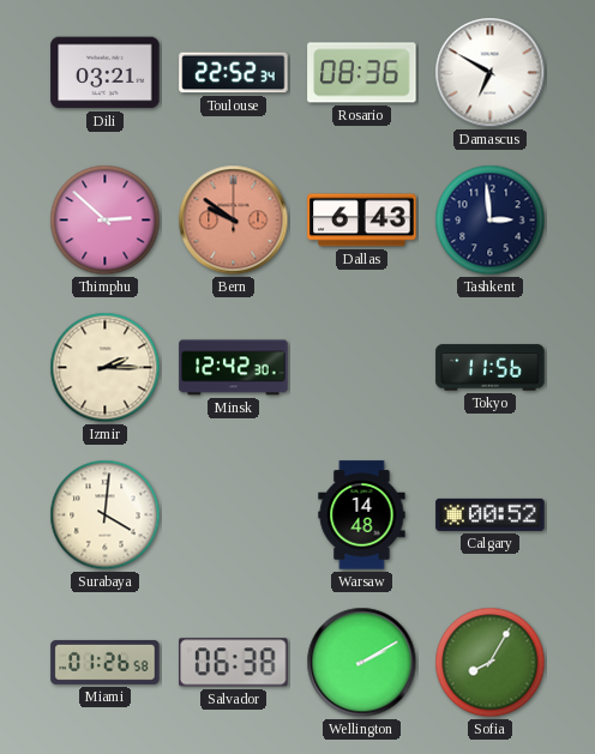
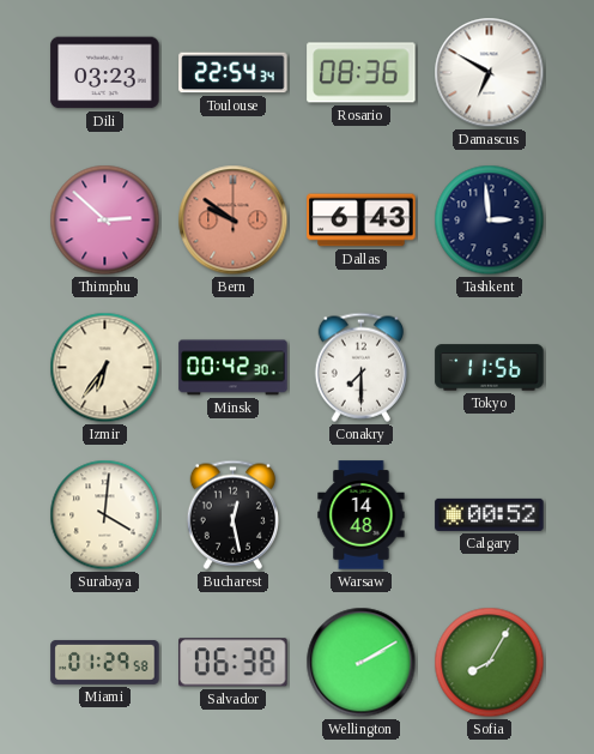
Dili: 03:21 -> 03:23
Toulouse: 22:52 -> 22:54
Izmir: 2:15 -> 6:36
Minsk: 12:42 -> 00:42
Conakry: none -> 7:30
Bucharest: none -> 12:28
Miami: 01:26 -> 01:29
